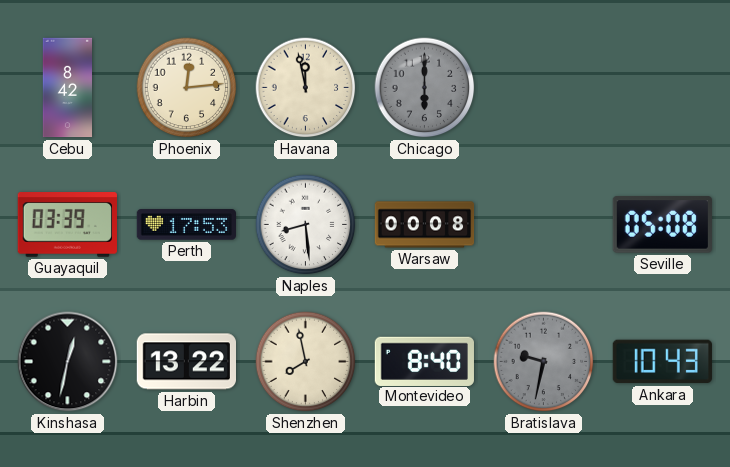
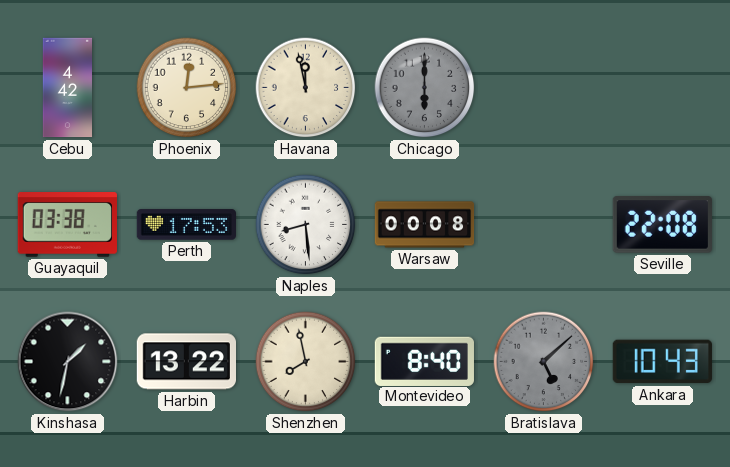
Cebu: 8:42 -> 4:42
Guayaquil: 03:39 -> 03:38
Seville: 05:08 -> 22:08
Kinshasa: 12:32 -> 1:32
Bratislava: 9:32 -> 5:08
